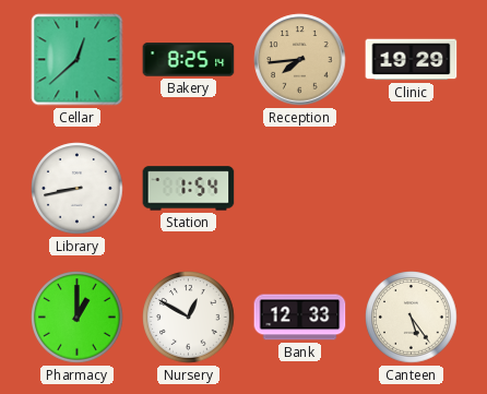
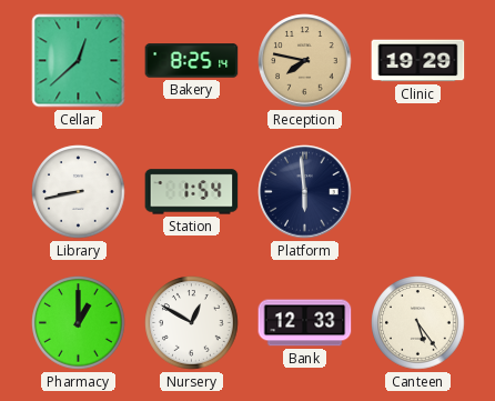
Reception: 7:44 -> 7:47
Platform: none -> 5:59
